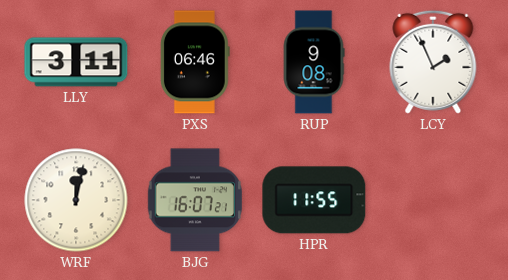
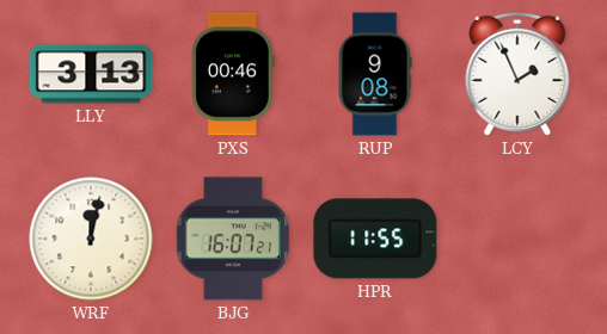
LLY: 3:11 -> 3:13
PXS: 06:46 -> 00:46
